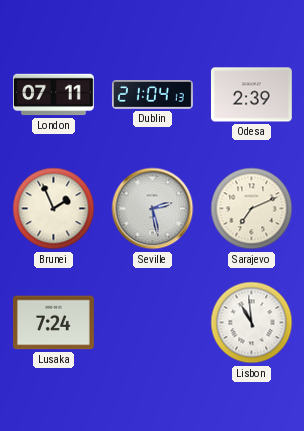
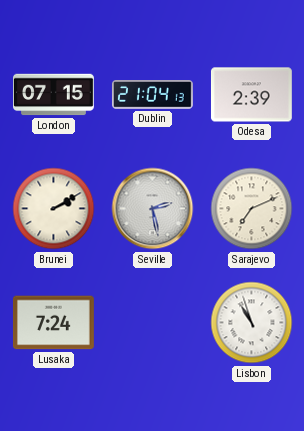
London: 07:11 -> 07:15
Brunei: 1:56 -> 2:10
Lisbon: 10:59 -> 10:57
